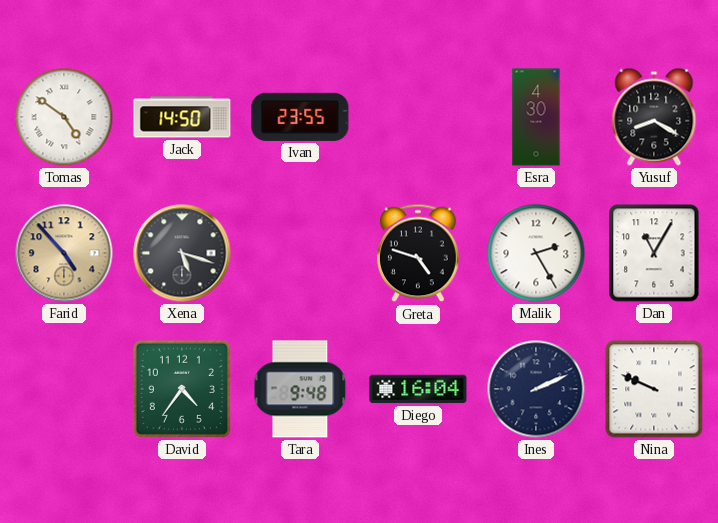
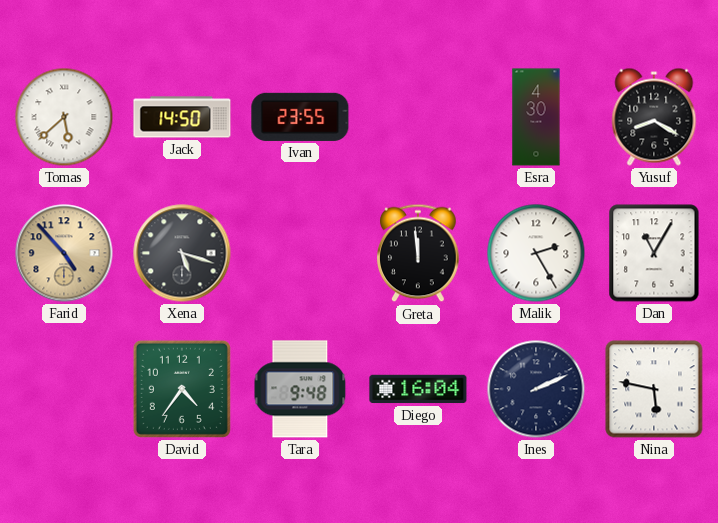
Tomas: 4:51 -> 5:38
Greta: 4:48 -> 11:59
Nina: 9:49 -> 5:47
